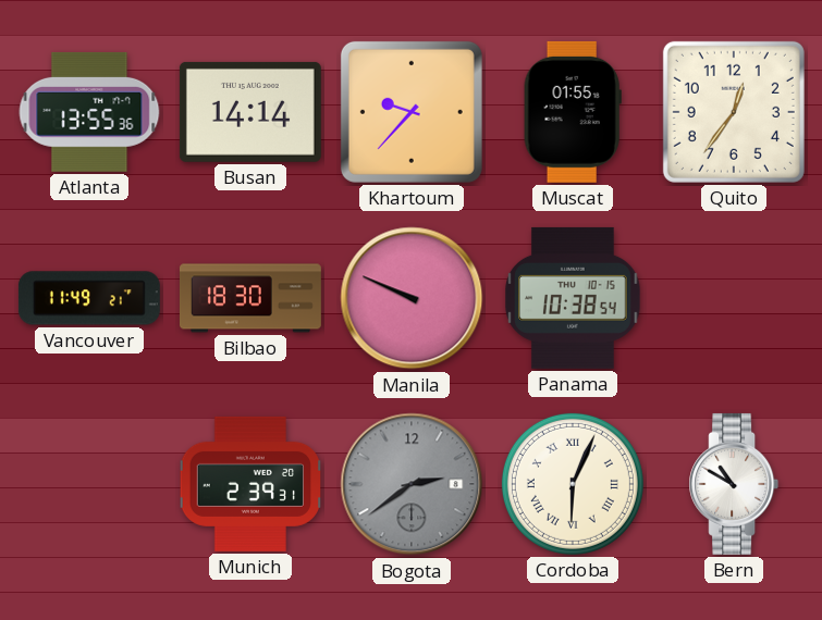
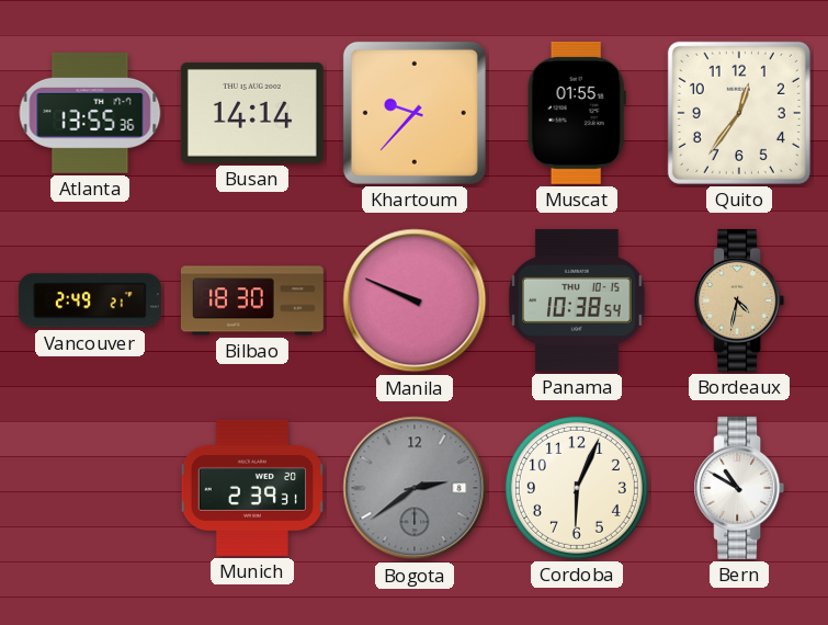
Vancouver: 11:49 -> 2:49
Bordeaux: none -> 4:32
Cordoba numerals: Roman -> Arabic
